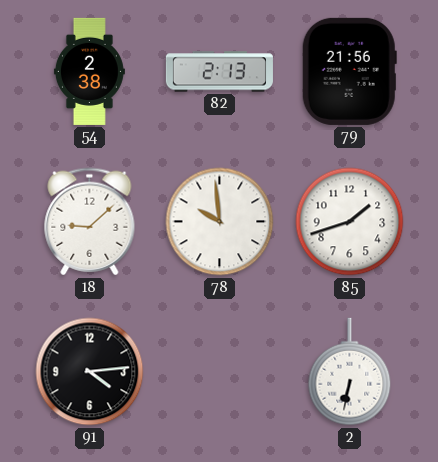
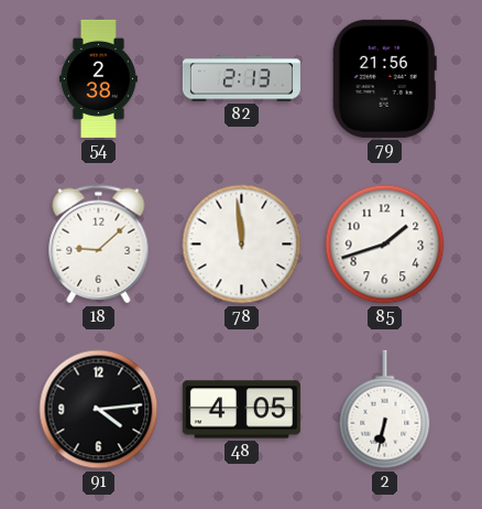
78: 9:59 -> 11:59
48: none -> 4:05
